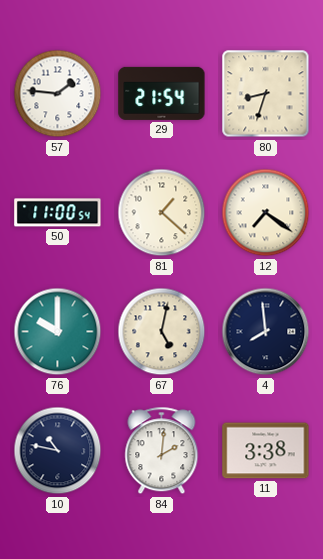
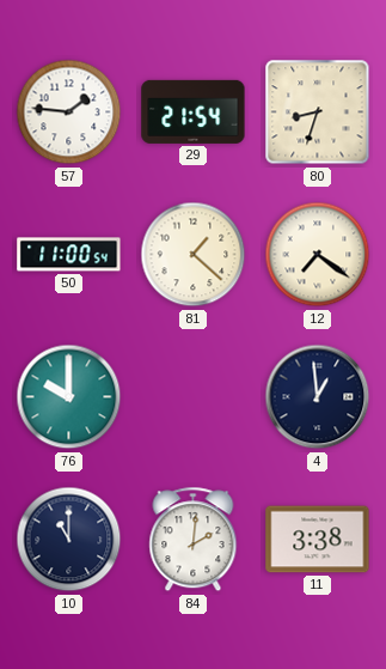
67: 5:02 -> none
4: 7:59 -> 12:59
10: 10:47 -> 11:00
